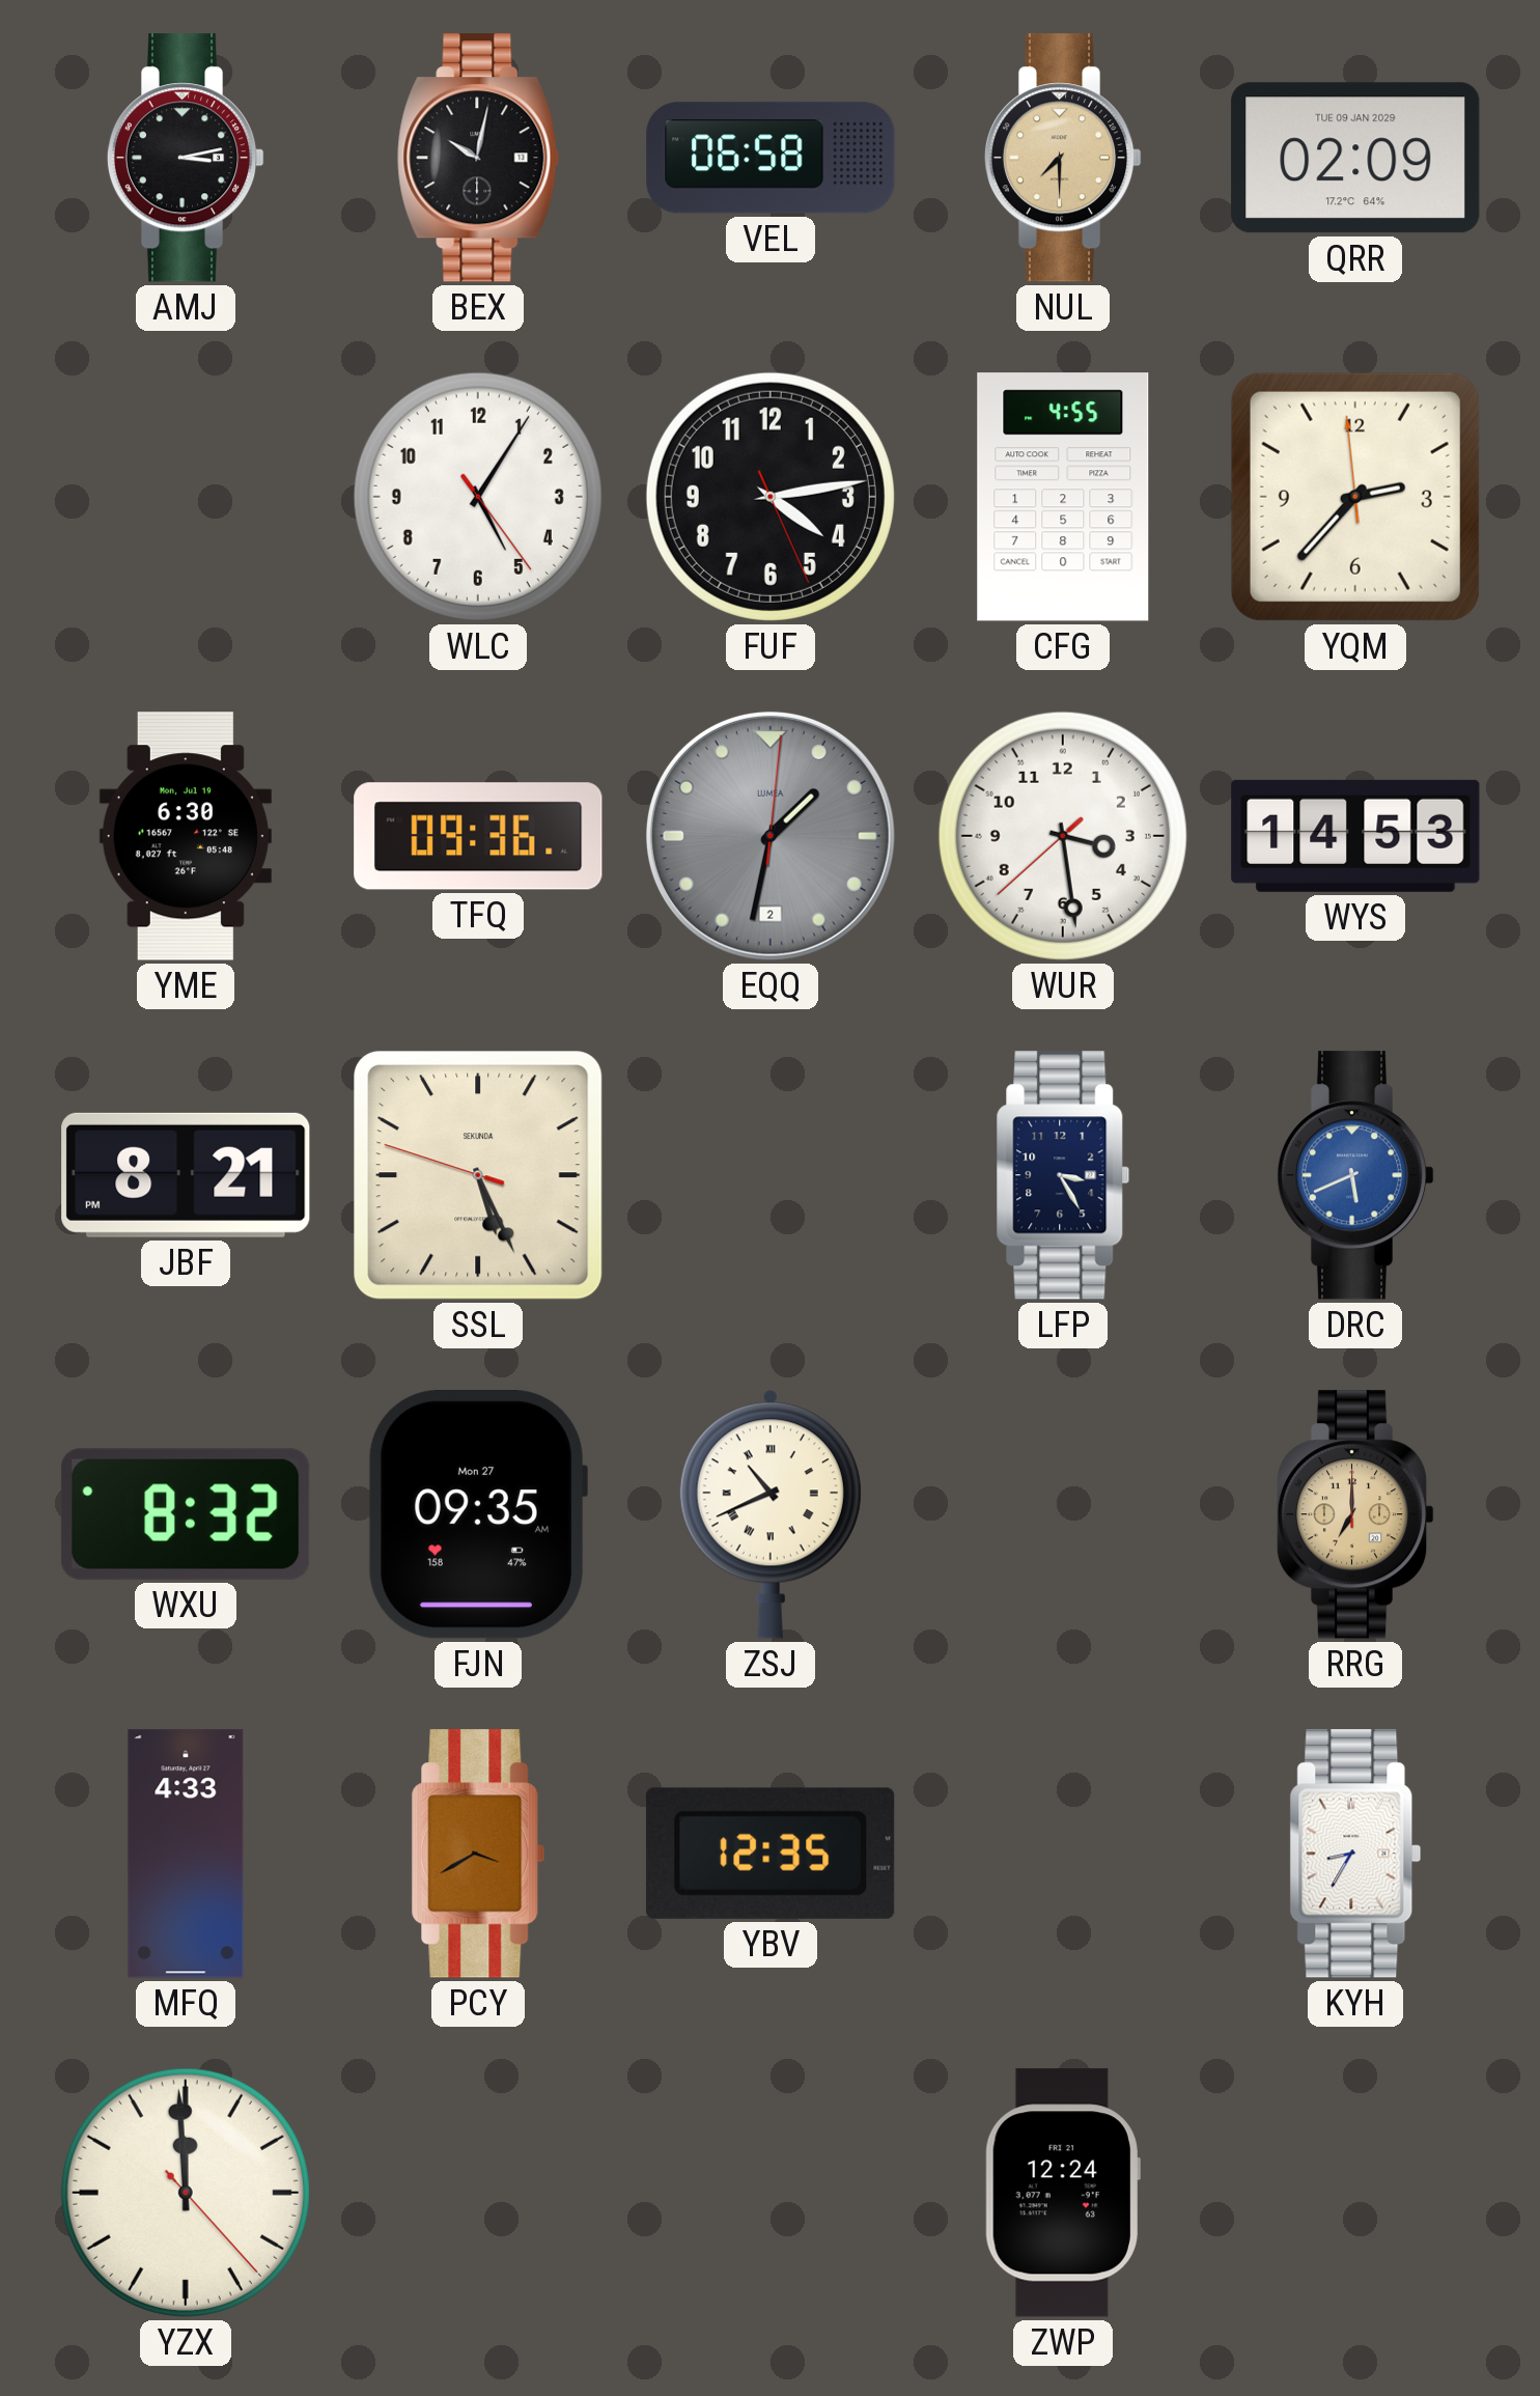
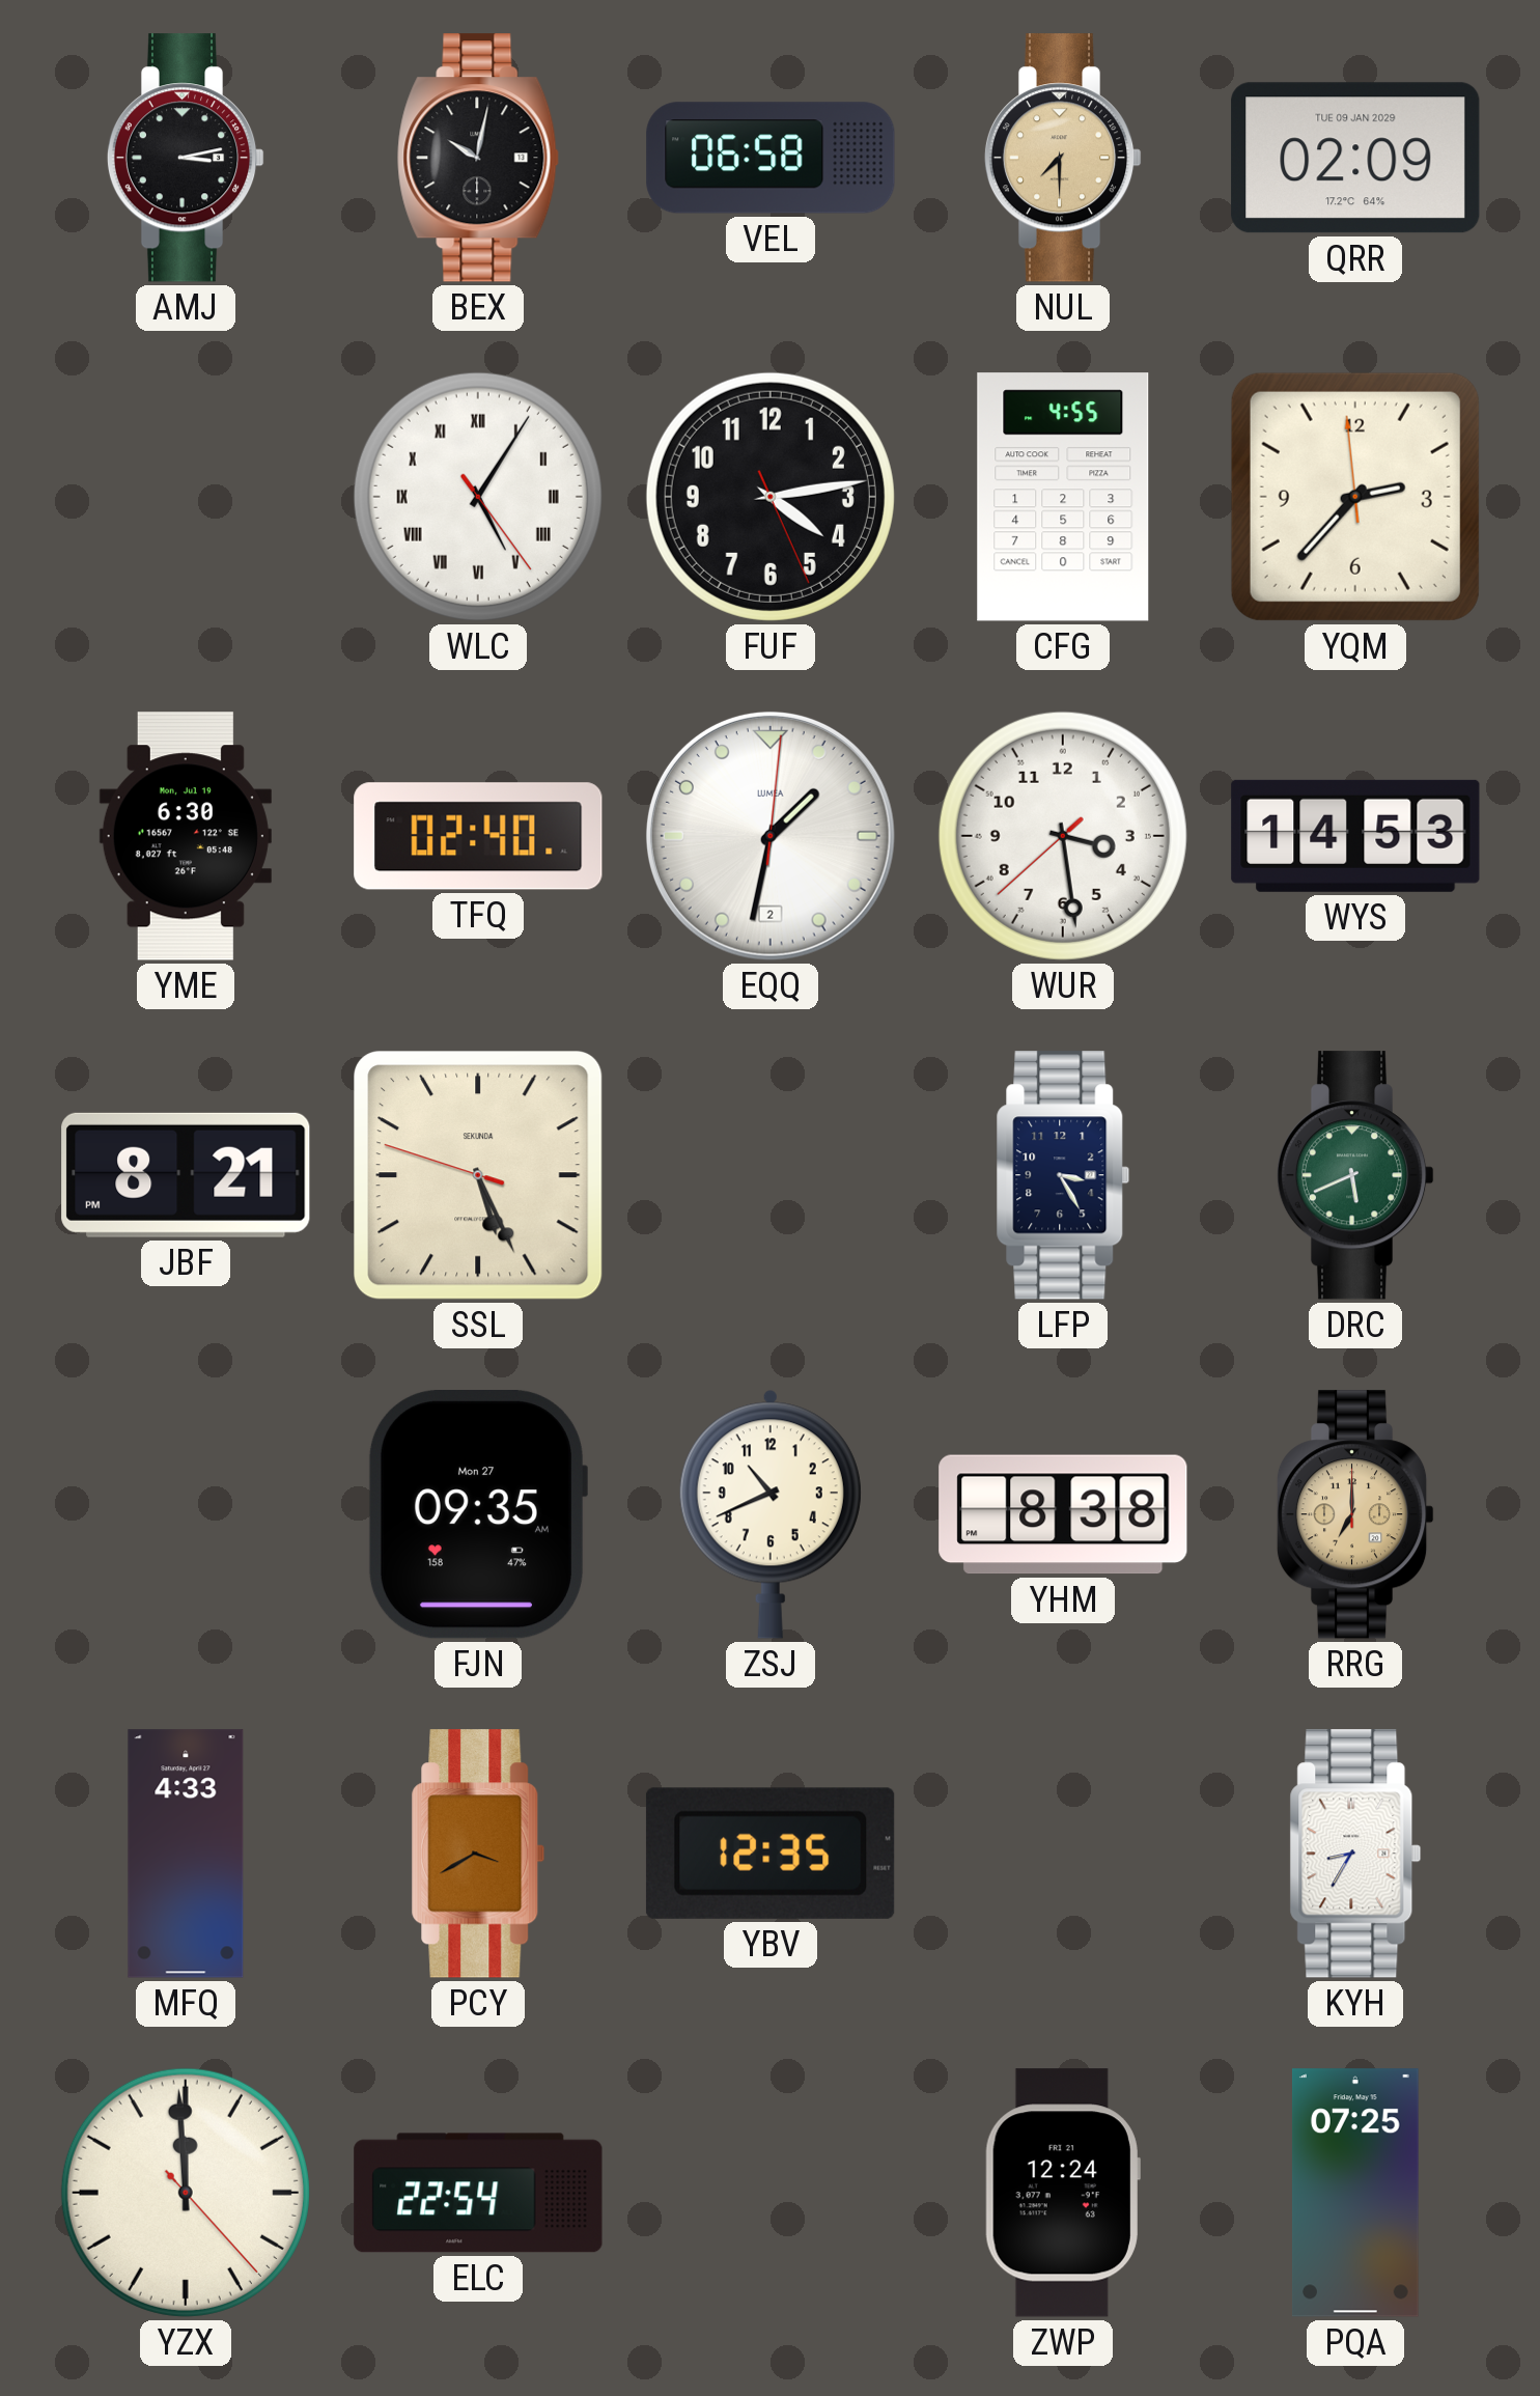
WLC numerals: Arabic -> Roman
TFQ: 09:36 -> 02:40
EQQ dial: grey -> white
DRC dial: blue -> green
WXU: 8:32 -> none
ZSJ numerals: Roman -> Arabic
YHM: none -> 8:38
ELC: none -> 22:54
PQA: none -> 07:25
